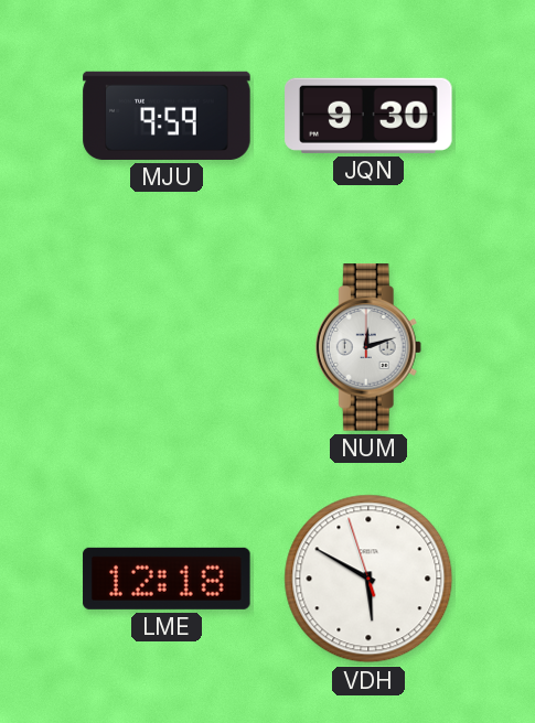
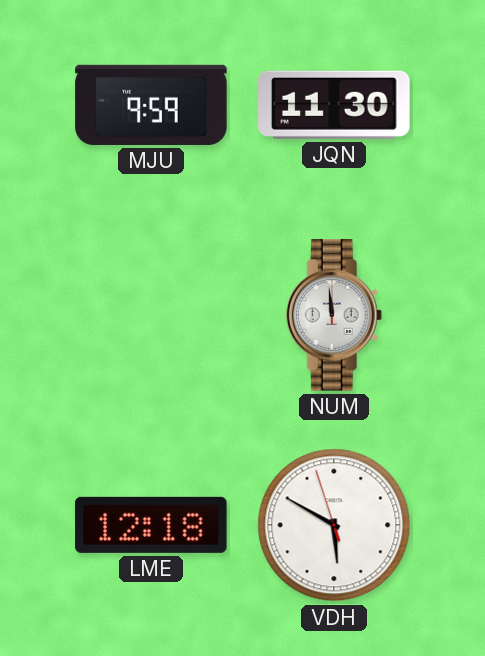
JQN: 9:30 -> 11:30
NUM: 12:12 -> 11:59
